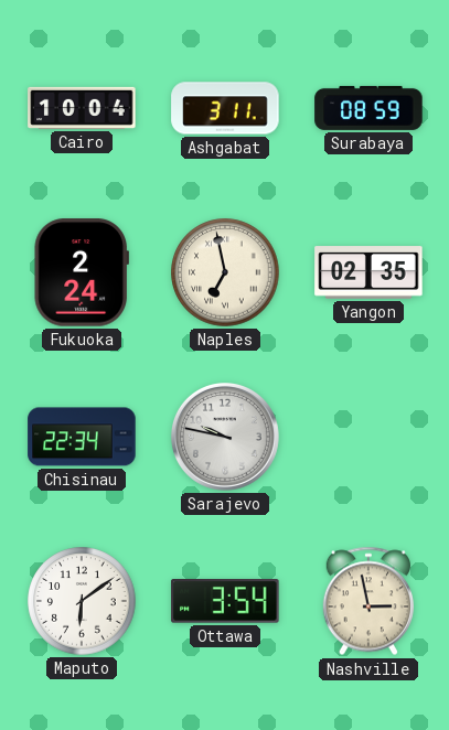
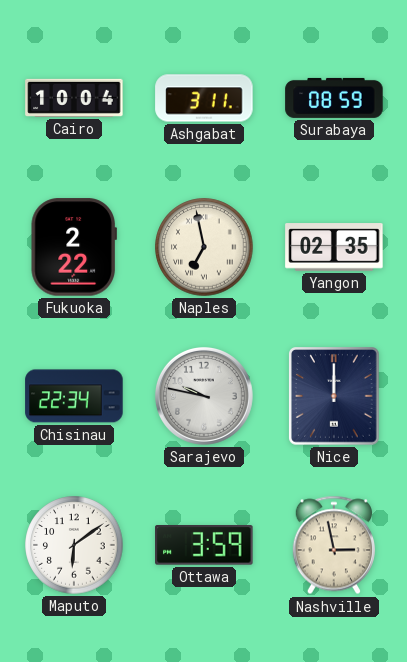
Fukuoka: 2:24 -> 2:22
Nice: none -> 12:00
Ottawa: 3:54 -> 3:59
